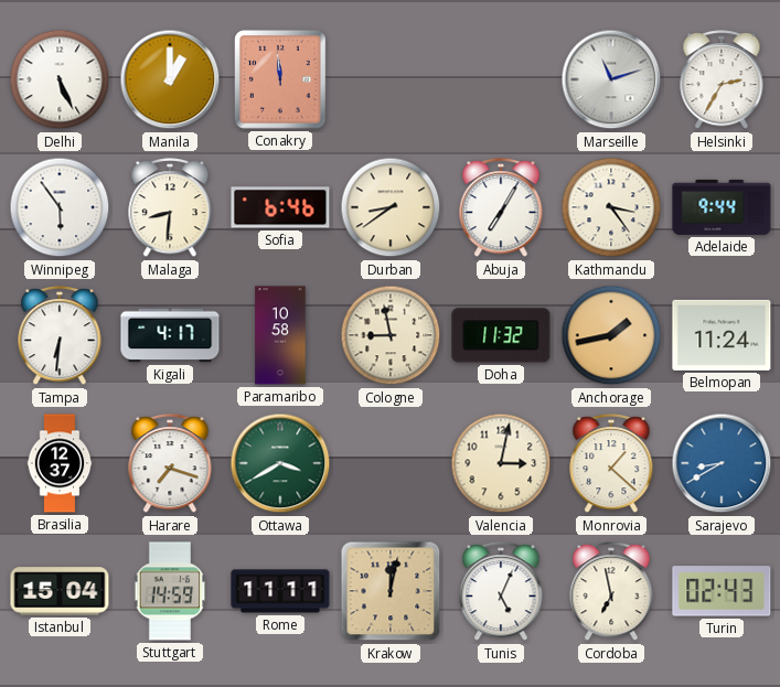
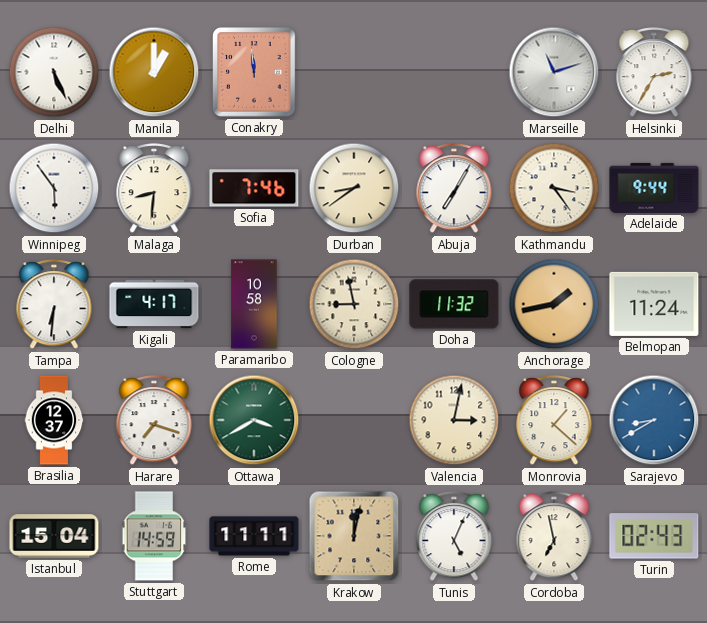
Sofia: 6:46 -> 7:46
